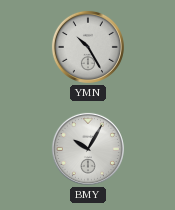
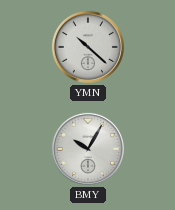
YMN: 10:25 -> 10:22
